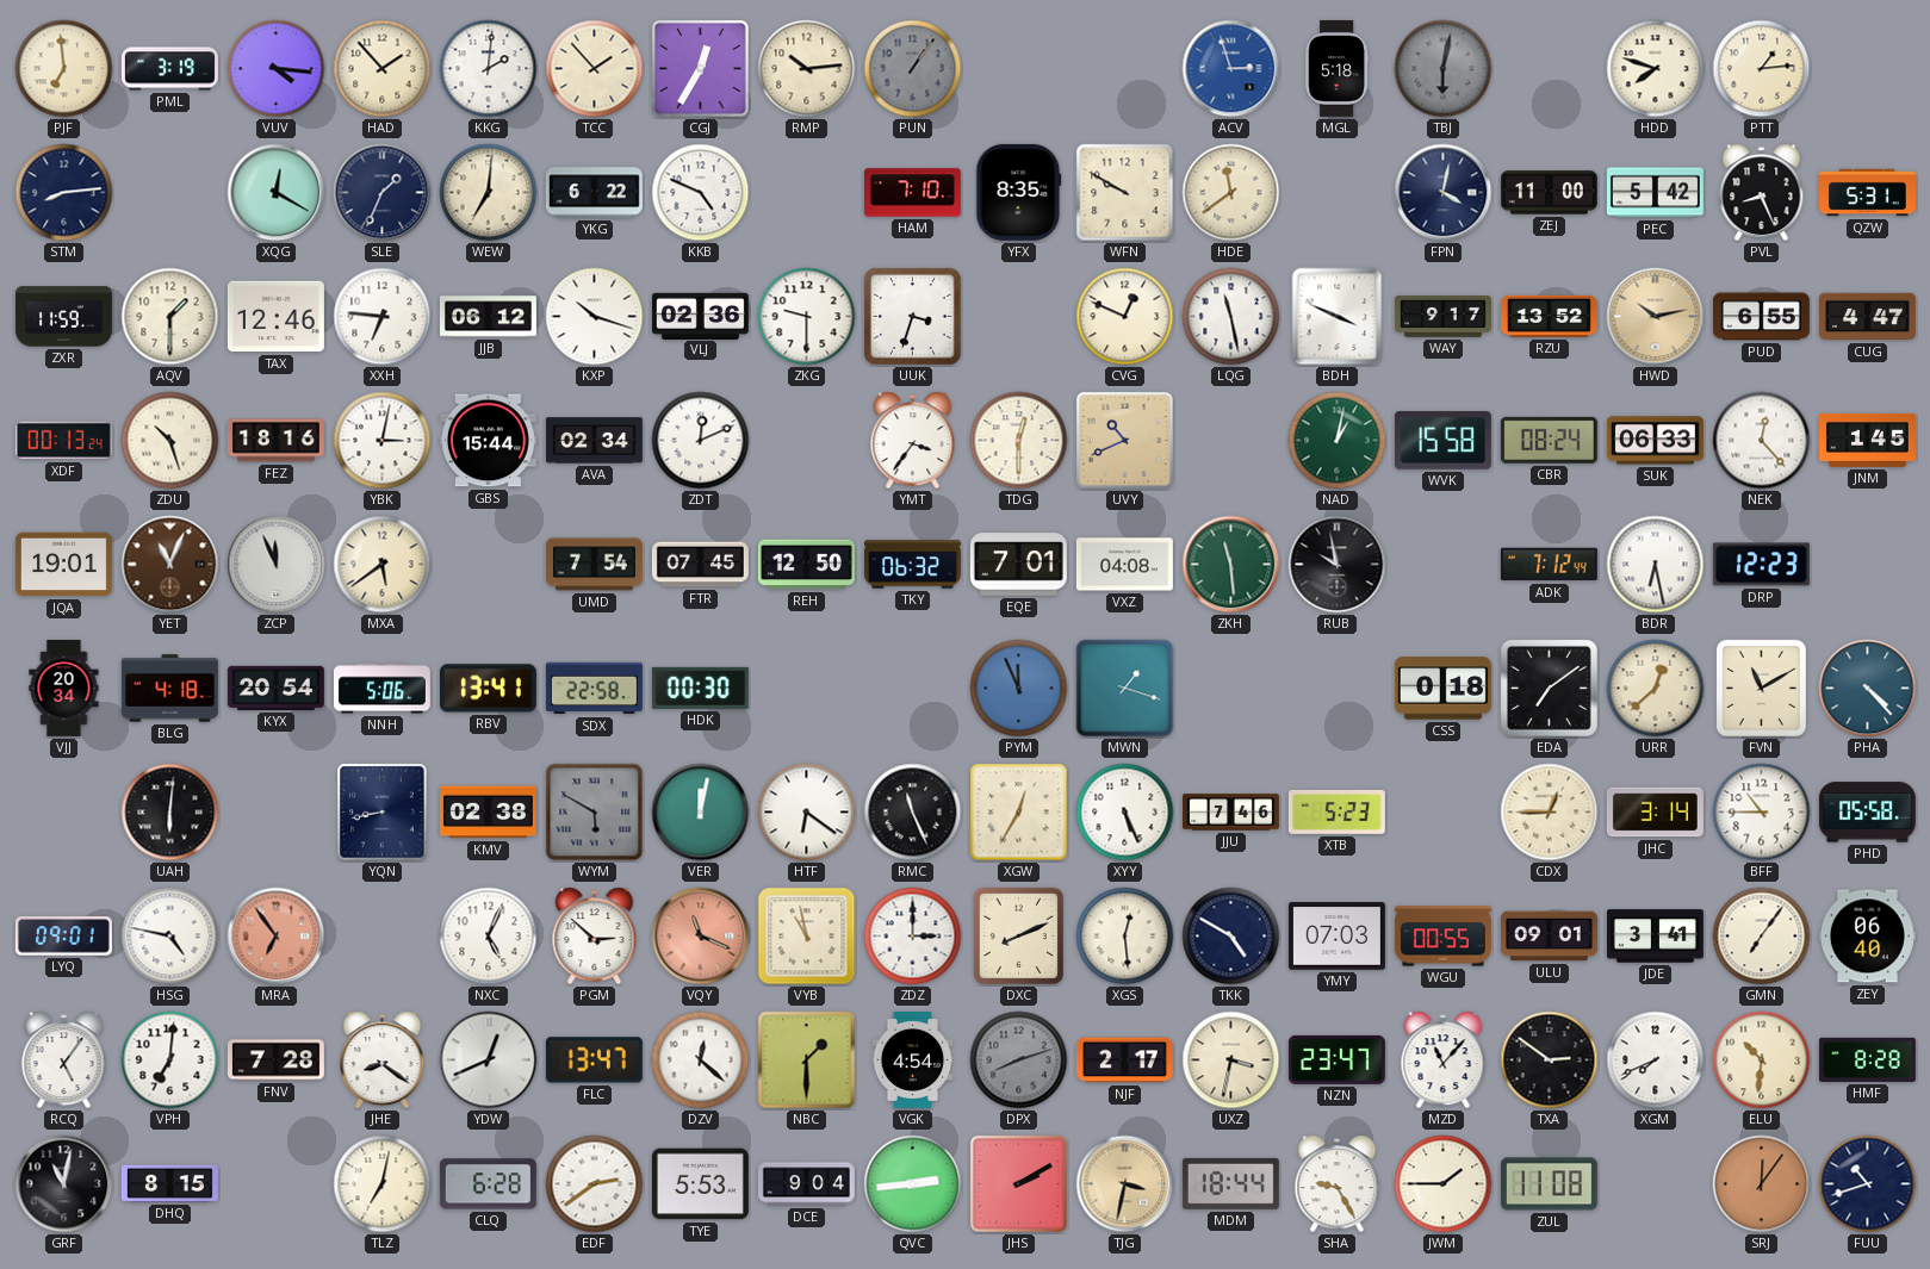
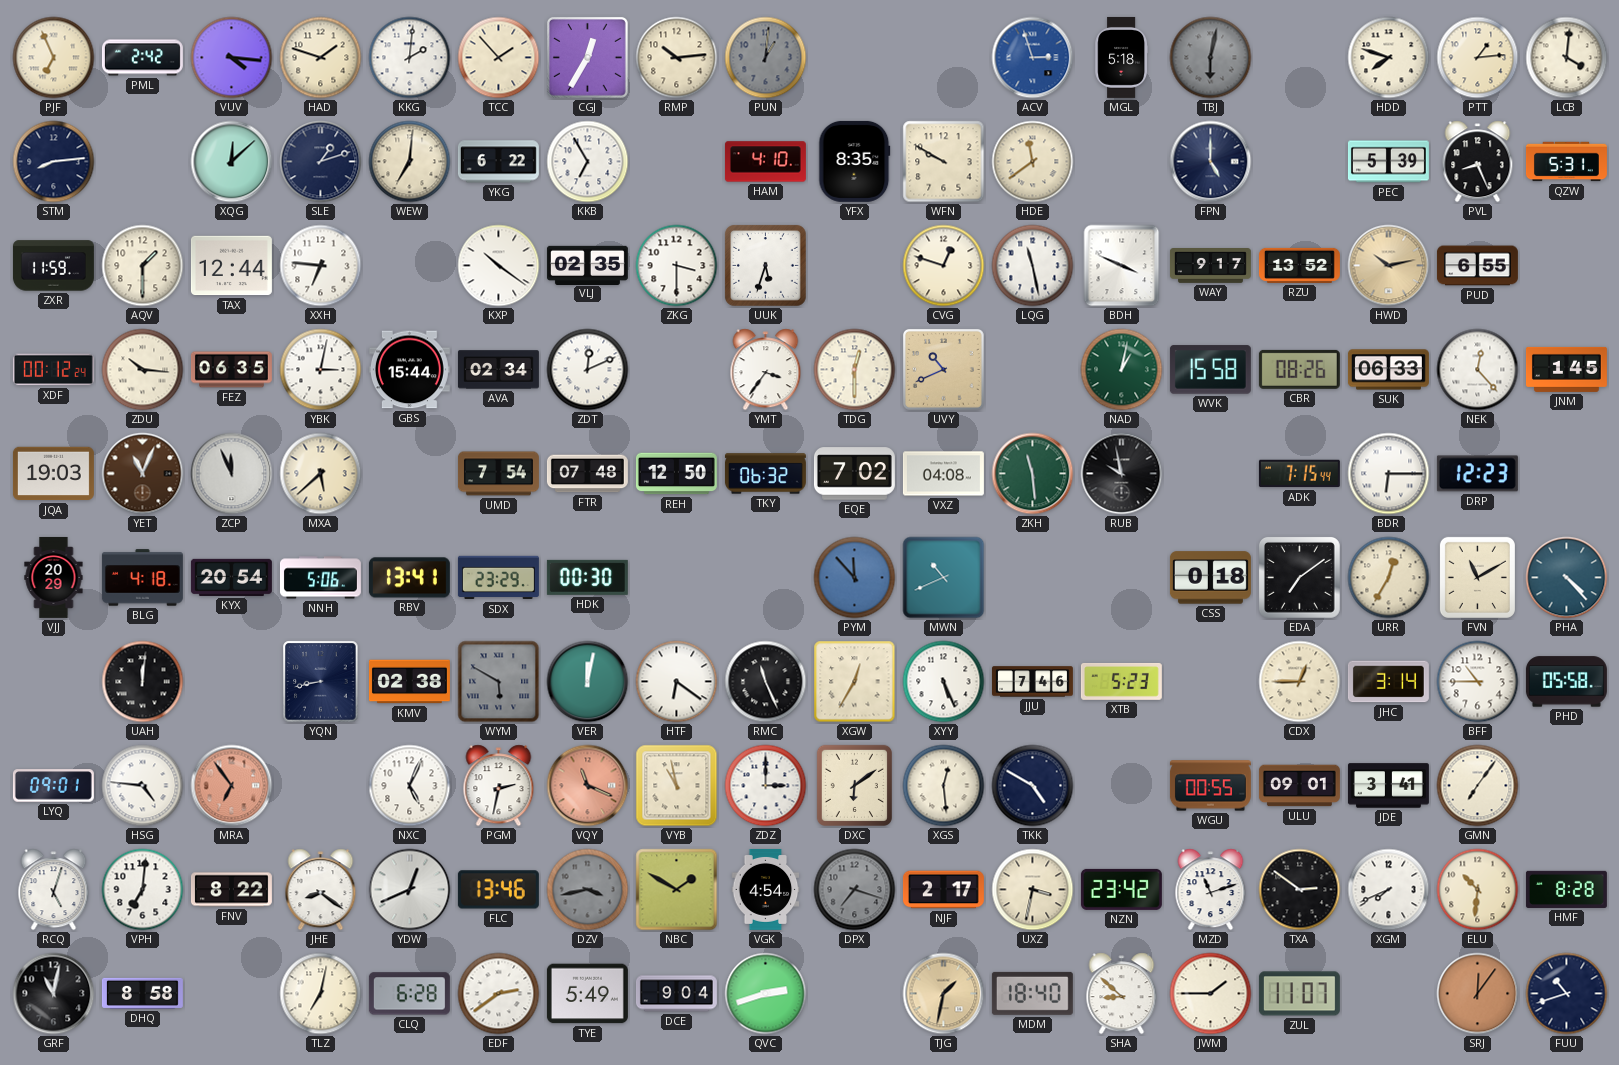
PJF: 6:59 -> 6:56
PML: 3:19 -> 2:42
HAD: 1:53 -> 1:48
PUN: 1:06 -> 1:01
LCB: none -> 4:01
XQG: 12:20 -> 12:08
SLE: 1:34 -> 1:12
KKB: 4:49 -> 6:55
HAM: 7:10 -> 4:10
FPN: 4:02 -> 5:00
ZEJ: 11:00 -> none
PEC: 5:42 -> 5:39
TAX: 12:46 -> 12:44
JJB: 06:12 -> none
KXP: 10:18 -> 10:21
VLJ: 02:36 -> 02:35
ZKG: 9:30 -> 3:30
UUK: 3:33 -> 5:33
CVG: 12:49 -> 12:48
CUG: 4:47 -> none
XDF: 00:13 -> 00:12
ZDU: 10:27 -> 10:16
FEZ: 18:16 -> 06:35
CBR: 08:24 -> 08:26
JQA: 19:01 -> 19:03
MXA: 5:39 -> 5:38
FTR: 07:45 -> 07:48
EQE: 7:01 -> 7:02
ADK: 7:12 -> 7:15
BDR: 6:28 -> 6:15
VJJ: 20:34 -> 20:29
SDX: 22:58 -> 23:29
PYM: 11:56 -> 11:53
MWN: 1:18 -> 10:41
URR: 12:38 -> 12:35
UAH: 6:01 -> 12:01
HSG: 4:47 -> 4:46
PGM: 2:52 -> 2:32
DXC: 8:11 -> 6:09
YMY: 07:03 -> none
ZEY: 06:40 -> none
RCQ: 5:06 -> 5:03
FNV: 7:28 -> 8:22
FLC: 13:47 -> 13:46
DZV: 12:22 -> 3:43
DZV dial: white -> grey
NBC: 1:30 -> 1:50
DPX: 8:12 -> 7:18
NZN: 23:47 -> 23:42
MZD: 11:07 -> 11:12
DHQ: 8:15 -> 8:58
TYE: 5:53 -> 5:49
QVC: 2:44 -> 2:42
JHS: 2:10 -> none
TJG: 3:32 -> 1:32
MDM: 18:44 -> 18:40
SHA: 9:25 -> 8:52
ZUL: 11:08 -> 11:07
